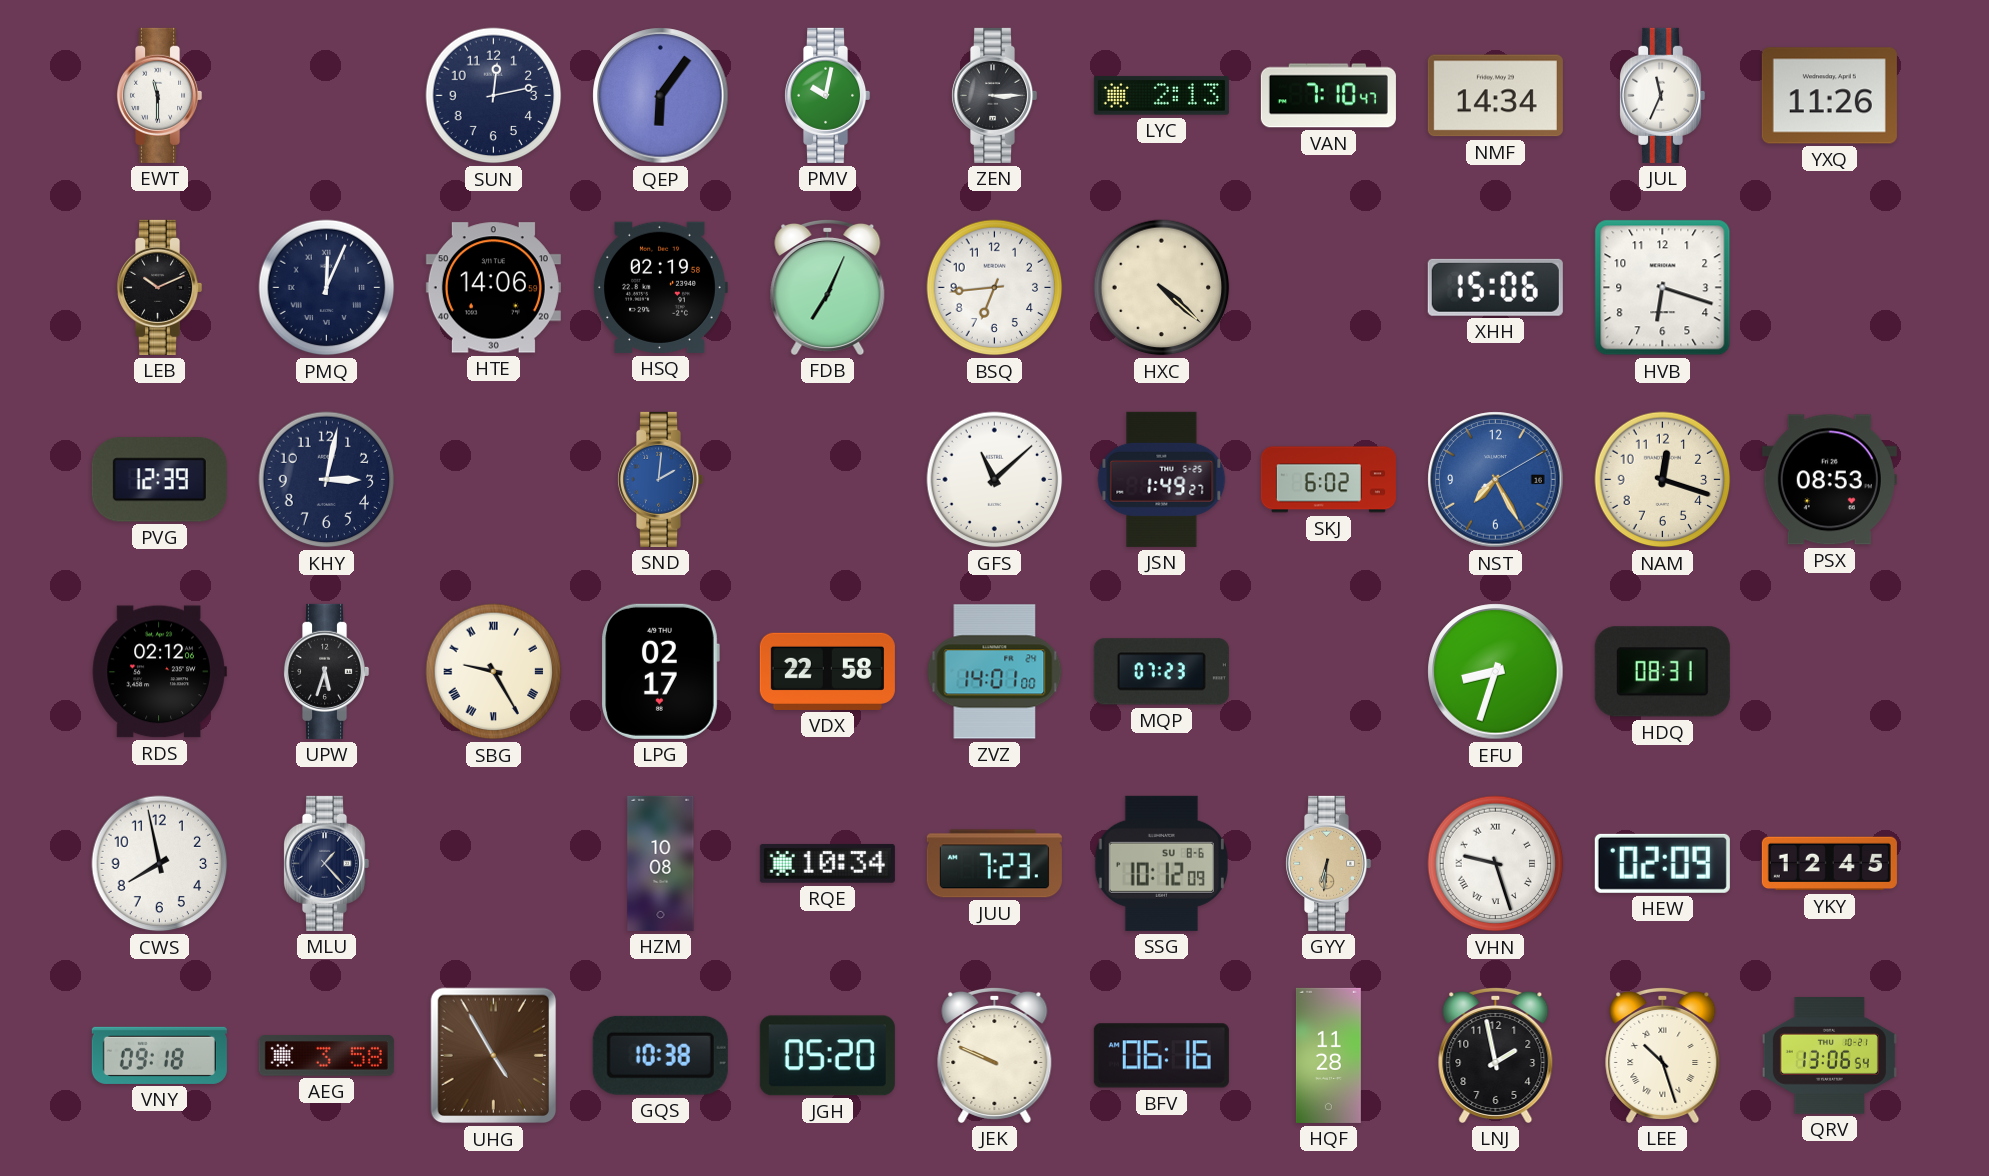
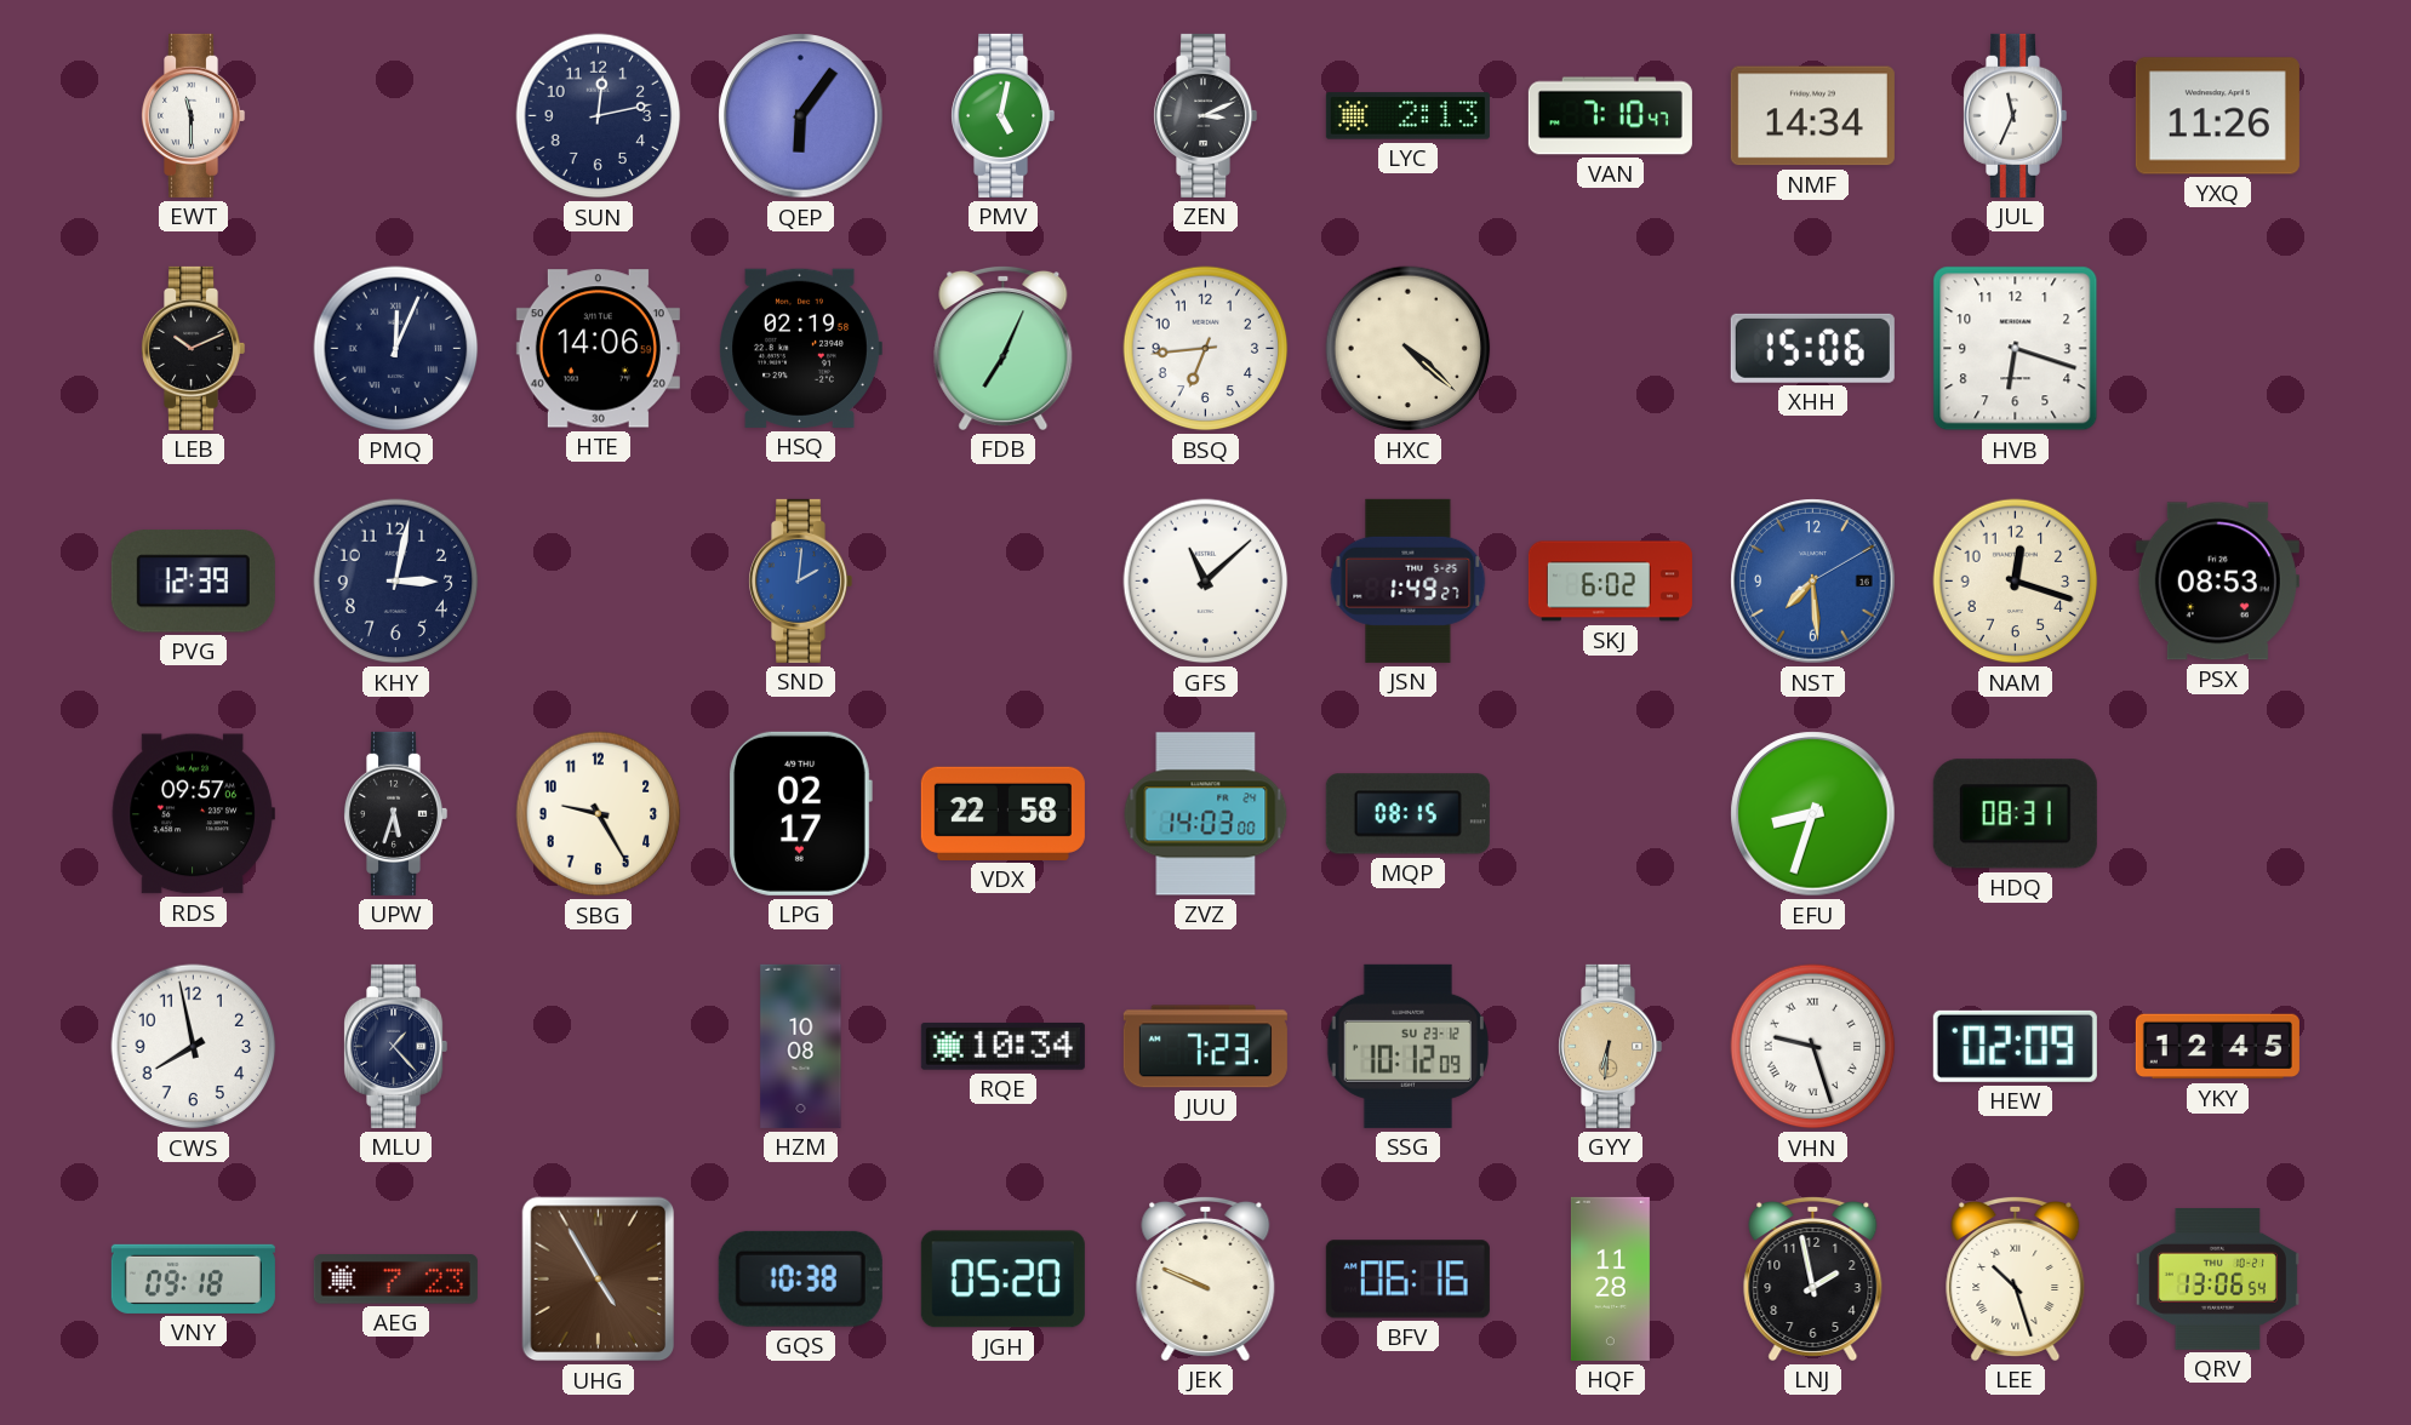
PMV: 10:02 -> 5:02
ZEN: 3:15 -> 3:11
NST: 7:25 -> 7:29
RDS: 02:12 -> 09:57
SBG numerals: Roman -> Arabic
ZVZ: 14:01 -> 14:03
MQP: 07:23 -> 08:15
SSG date: SU 8-6 -> SU 23-12
AEG: 3:58 -> 7:23
